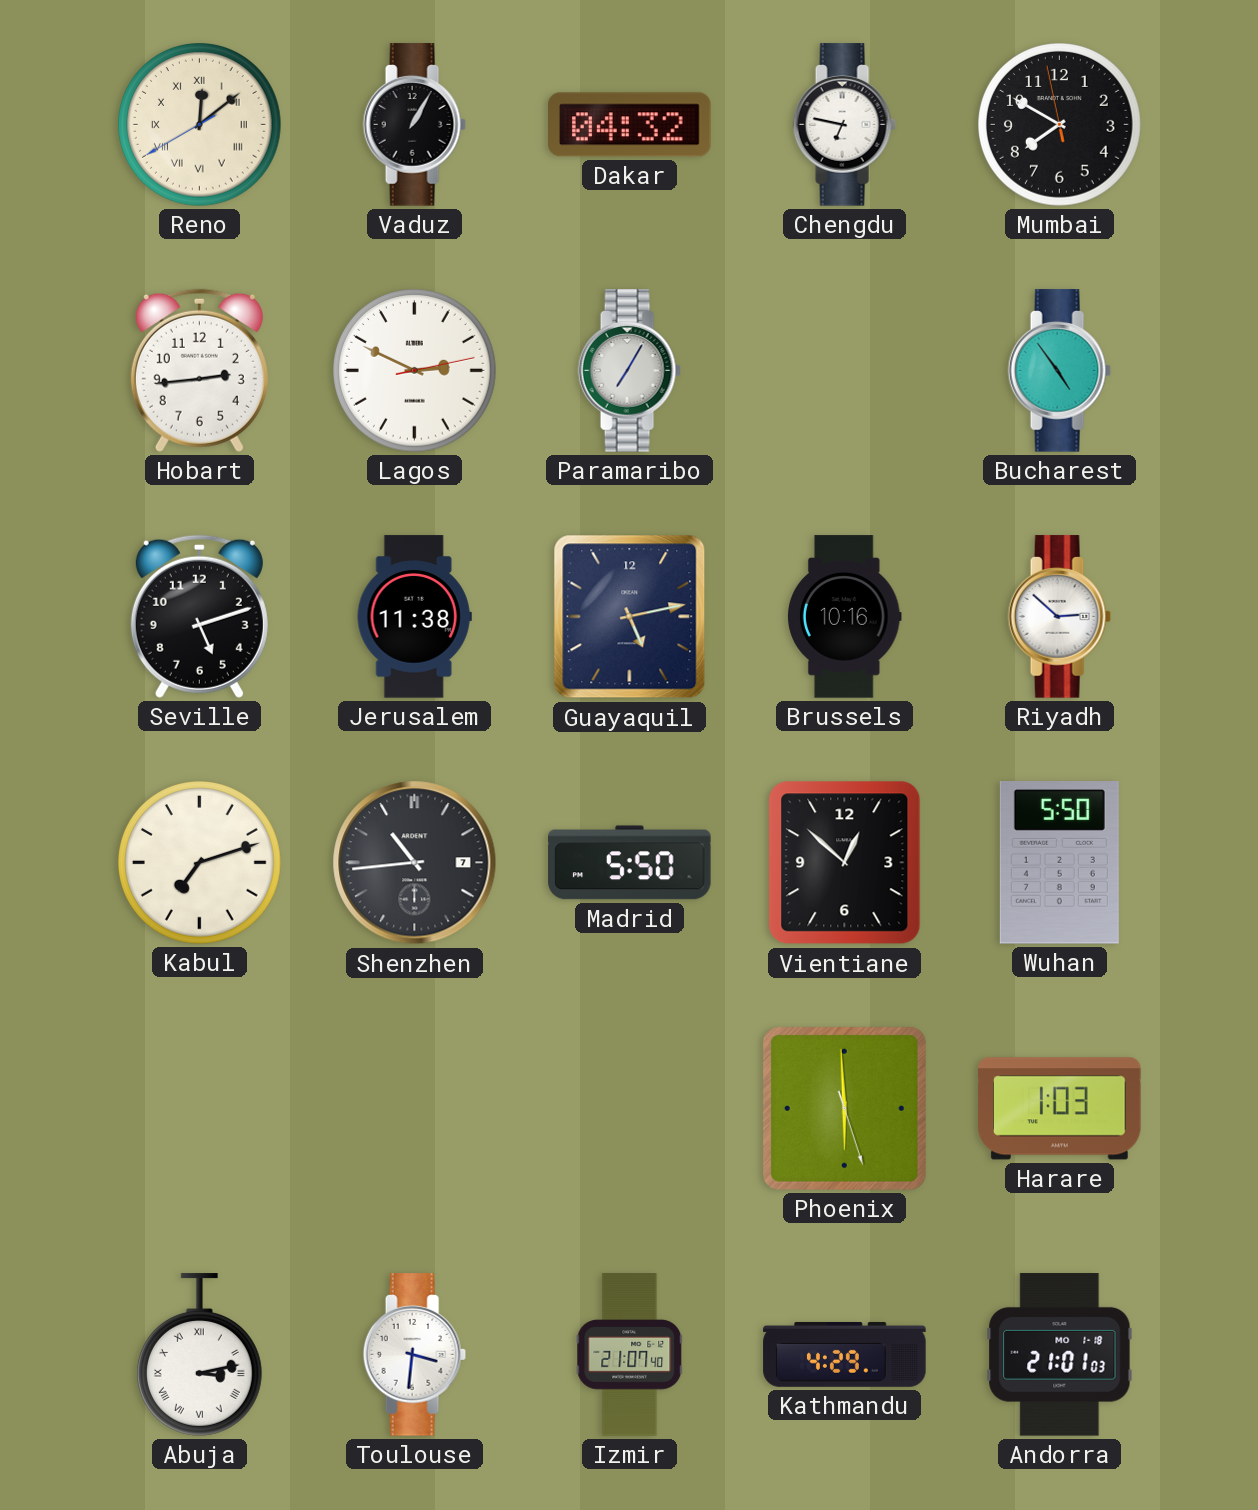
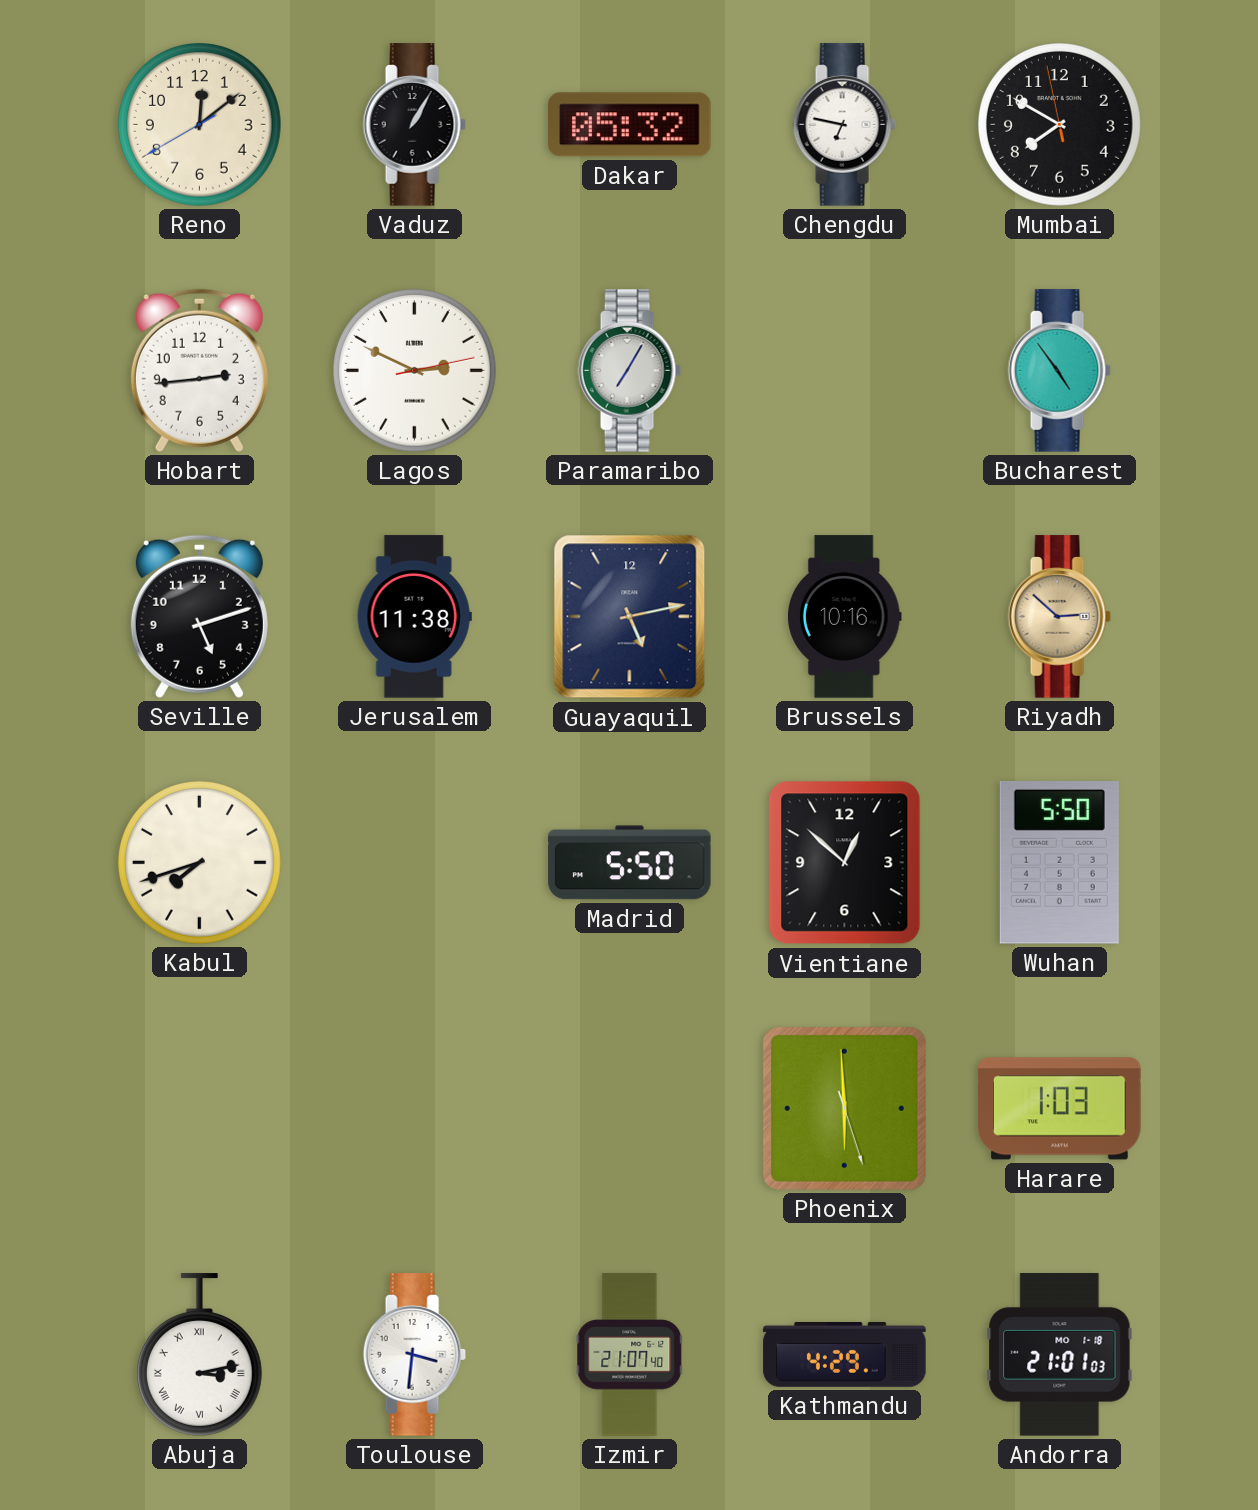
Reno numerals: Roman -> Arabic
Dakar: 04:32 -> 05:32
Riyadh dial: white -> champagne
Kabul: 7:12 -> 7:42
Shenzhen: 10:44 -> none
